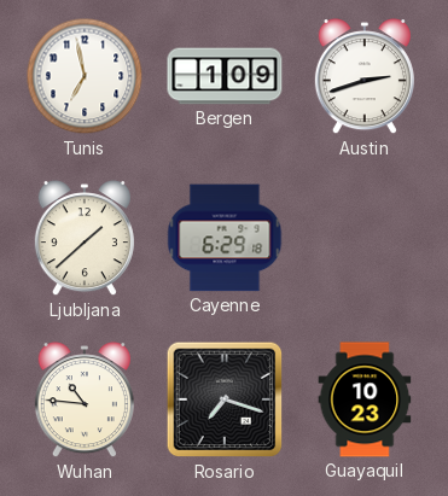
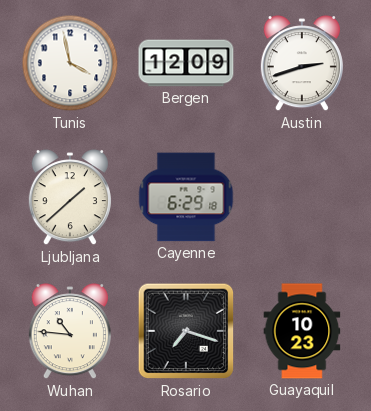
Tunis: 6:58 -> 3:58
Bergen: 1:09 -> 12:09
